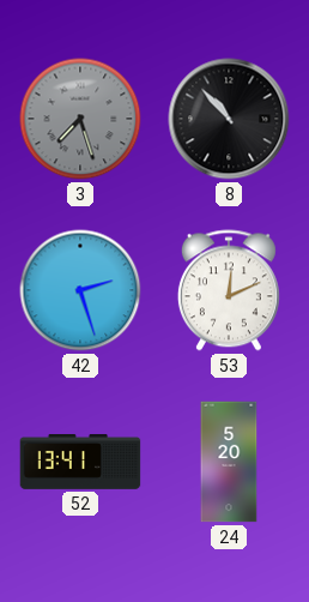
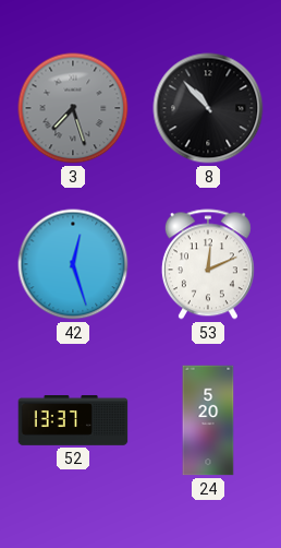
42: 2:27 -> 12:27
52: 13:41 -> 13:37
